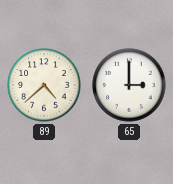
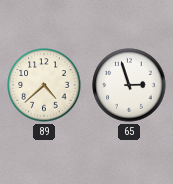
65: 3:00 -> 2:57
